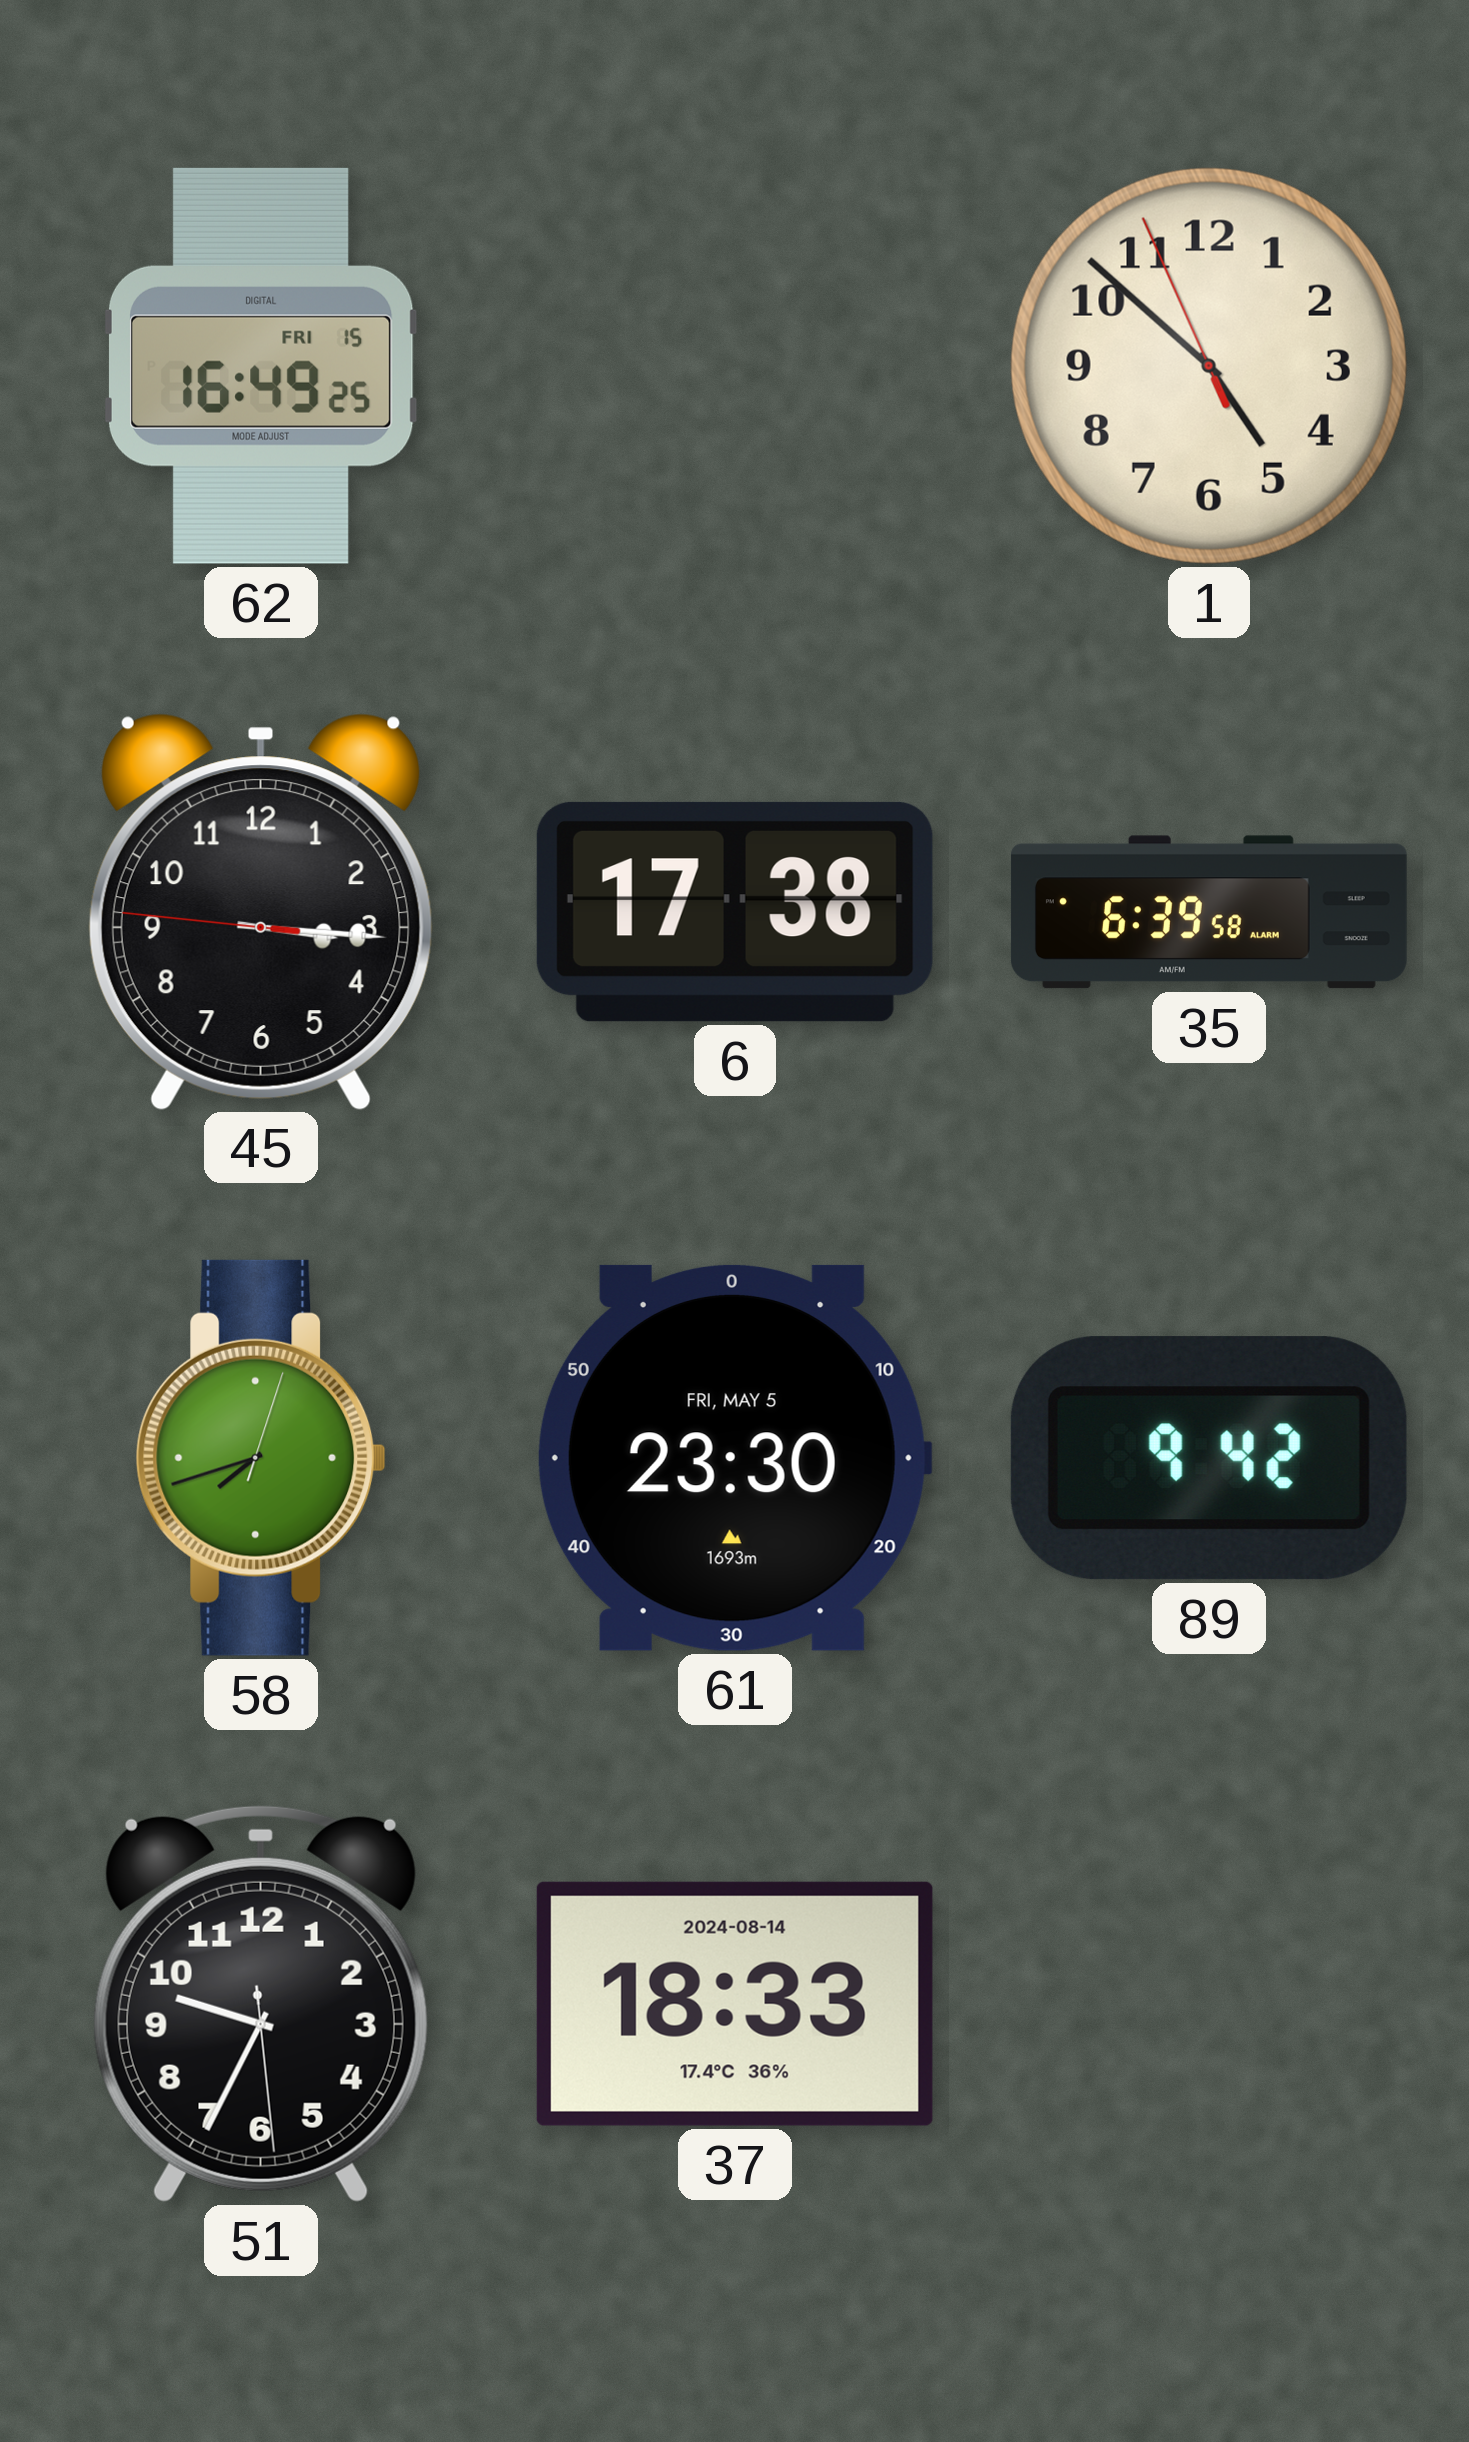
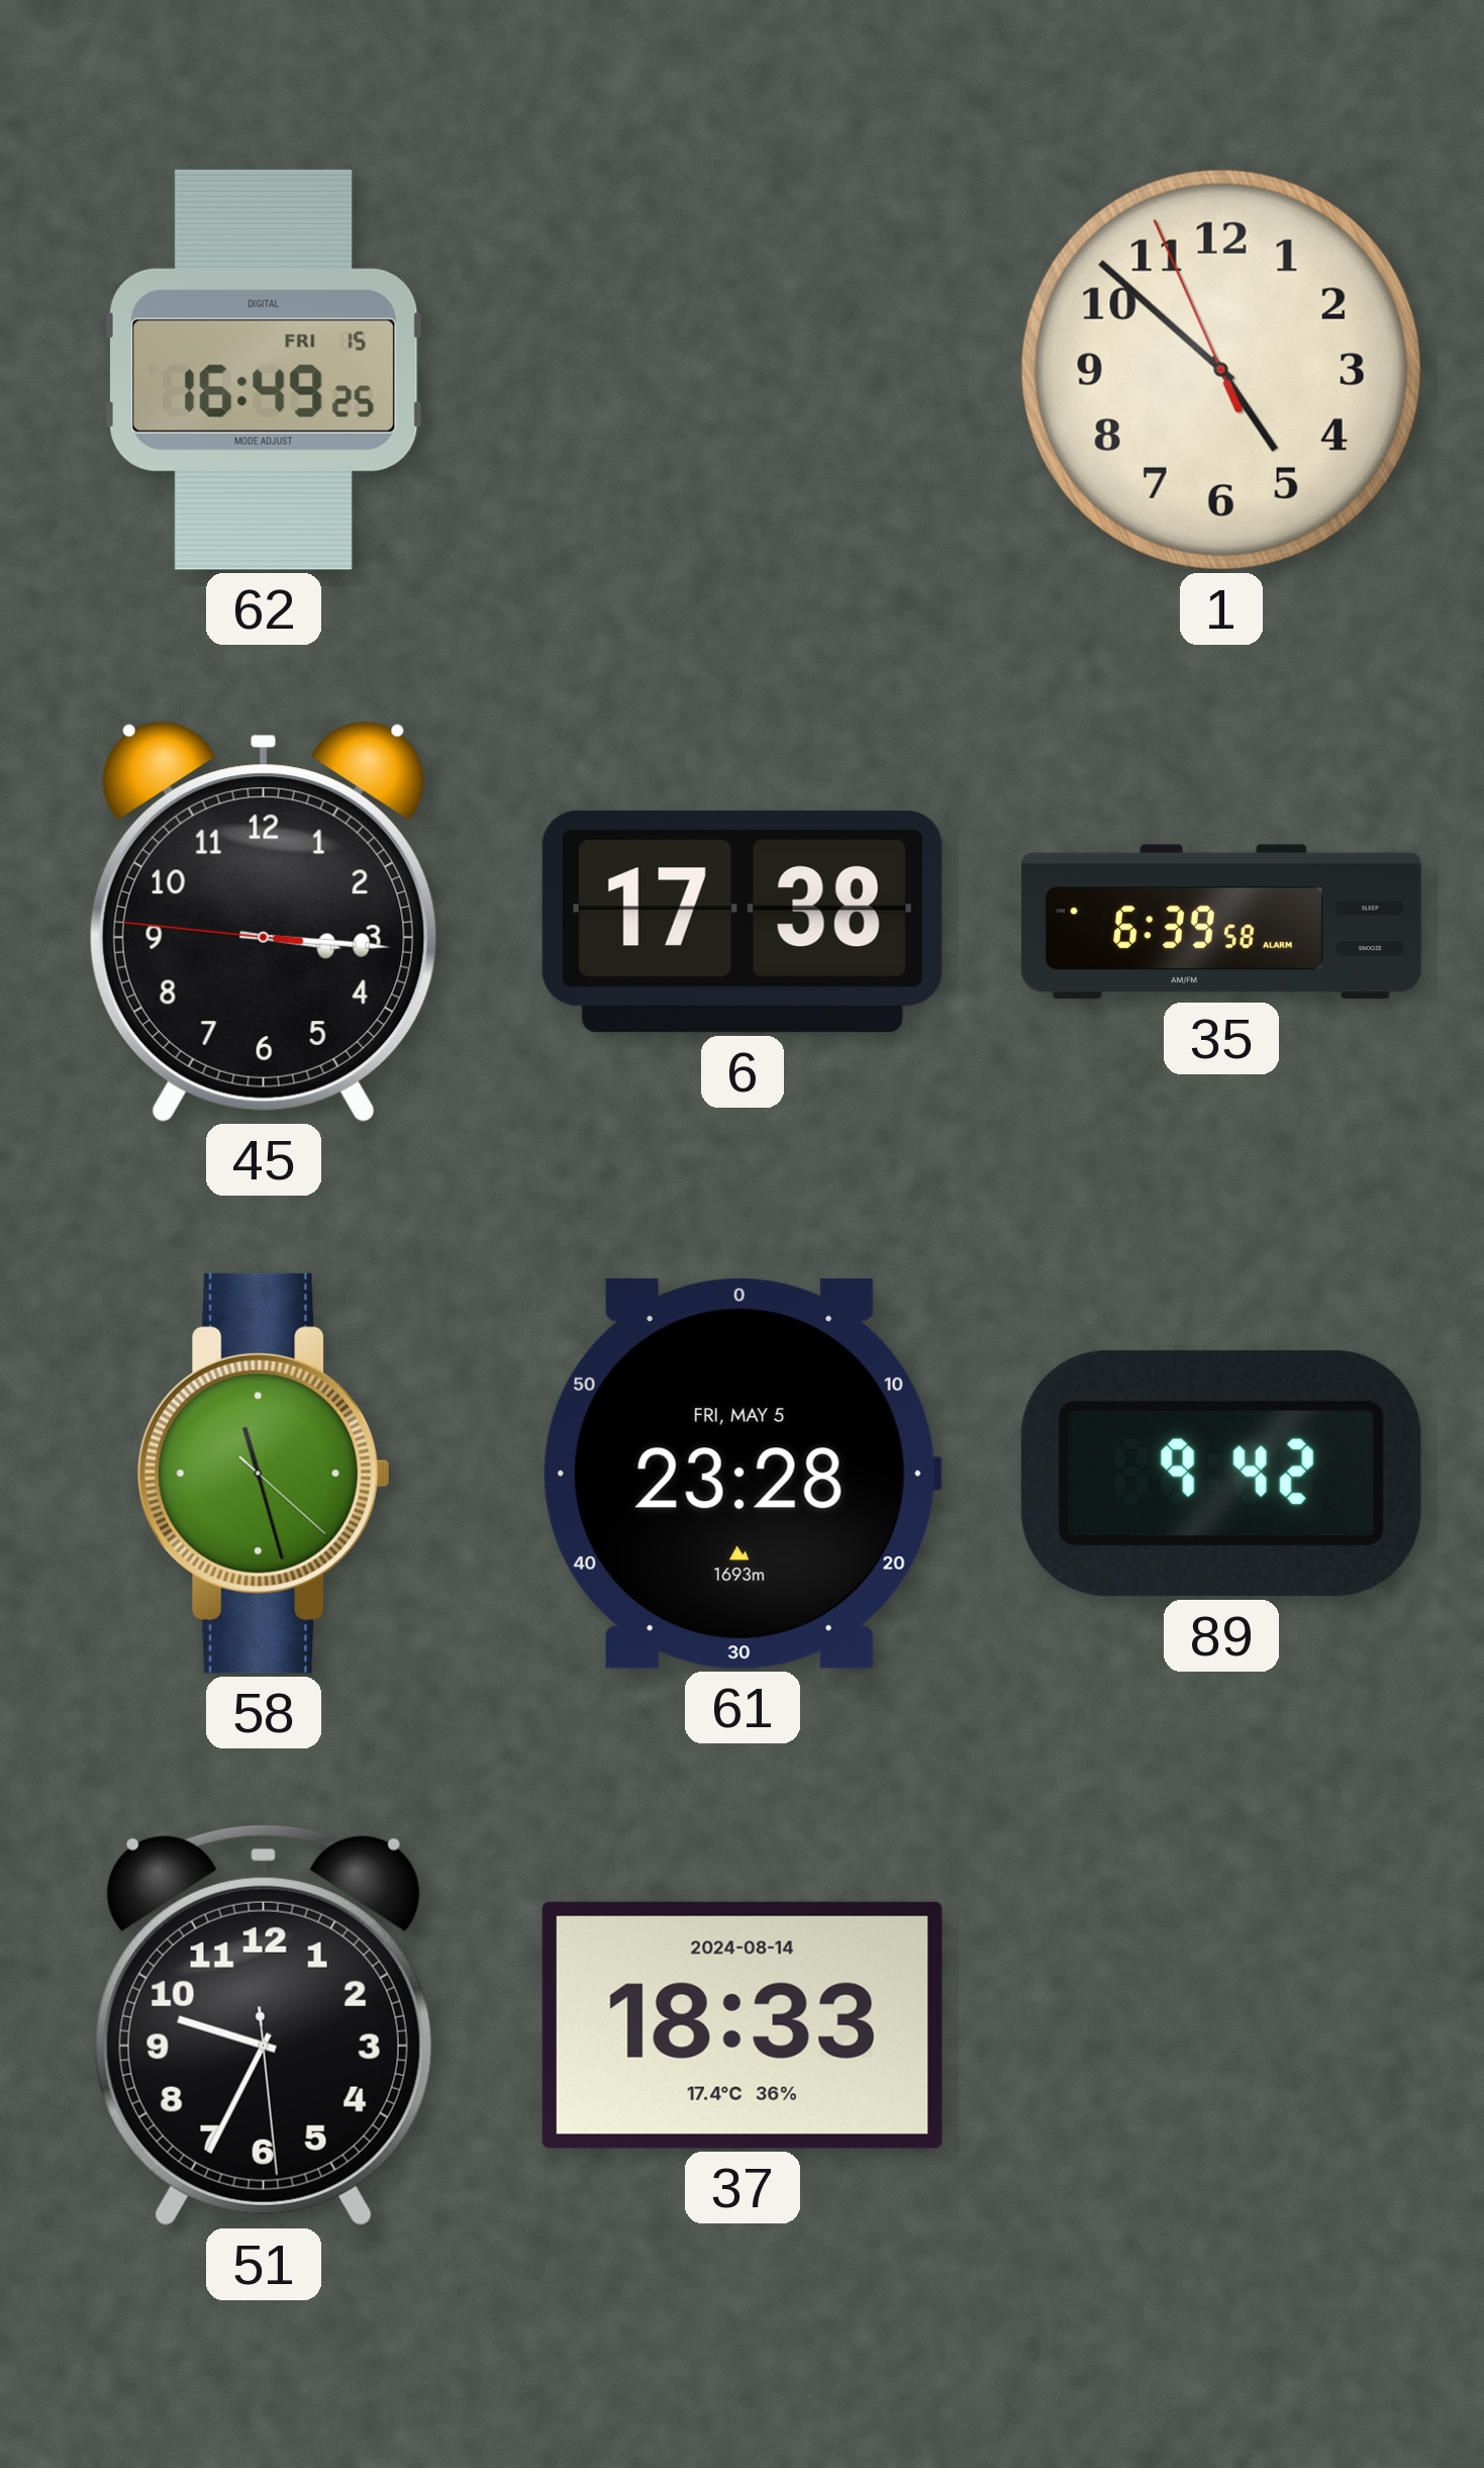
58: 7:42 -> 11:27
61: 23:30 -> 23:28
